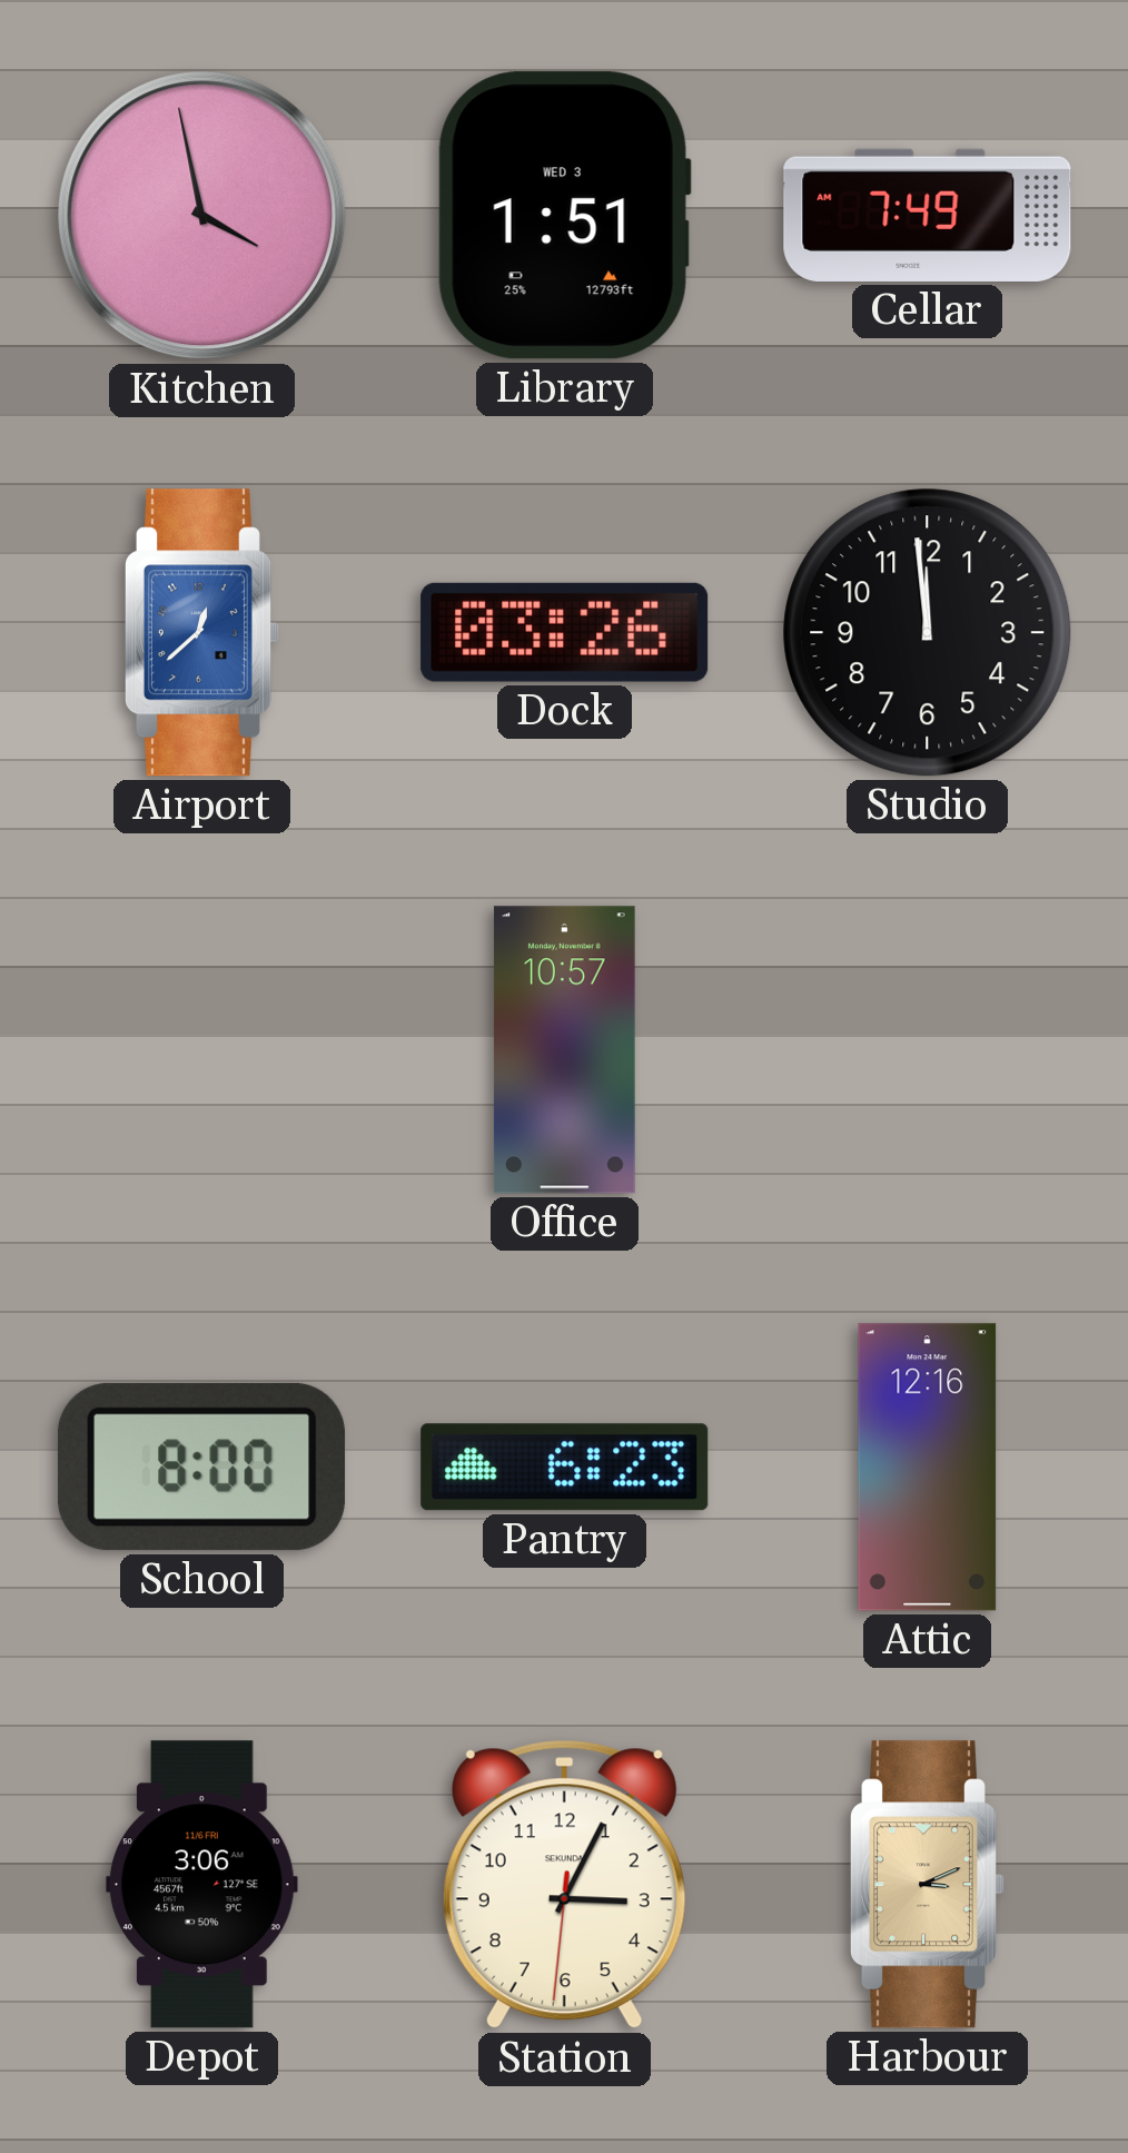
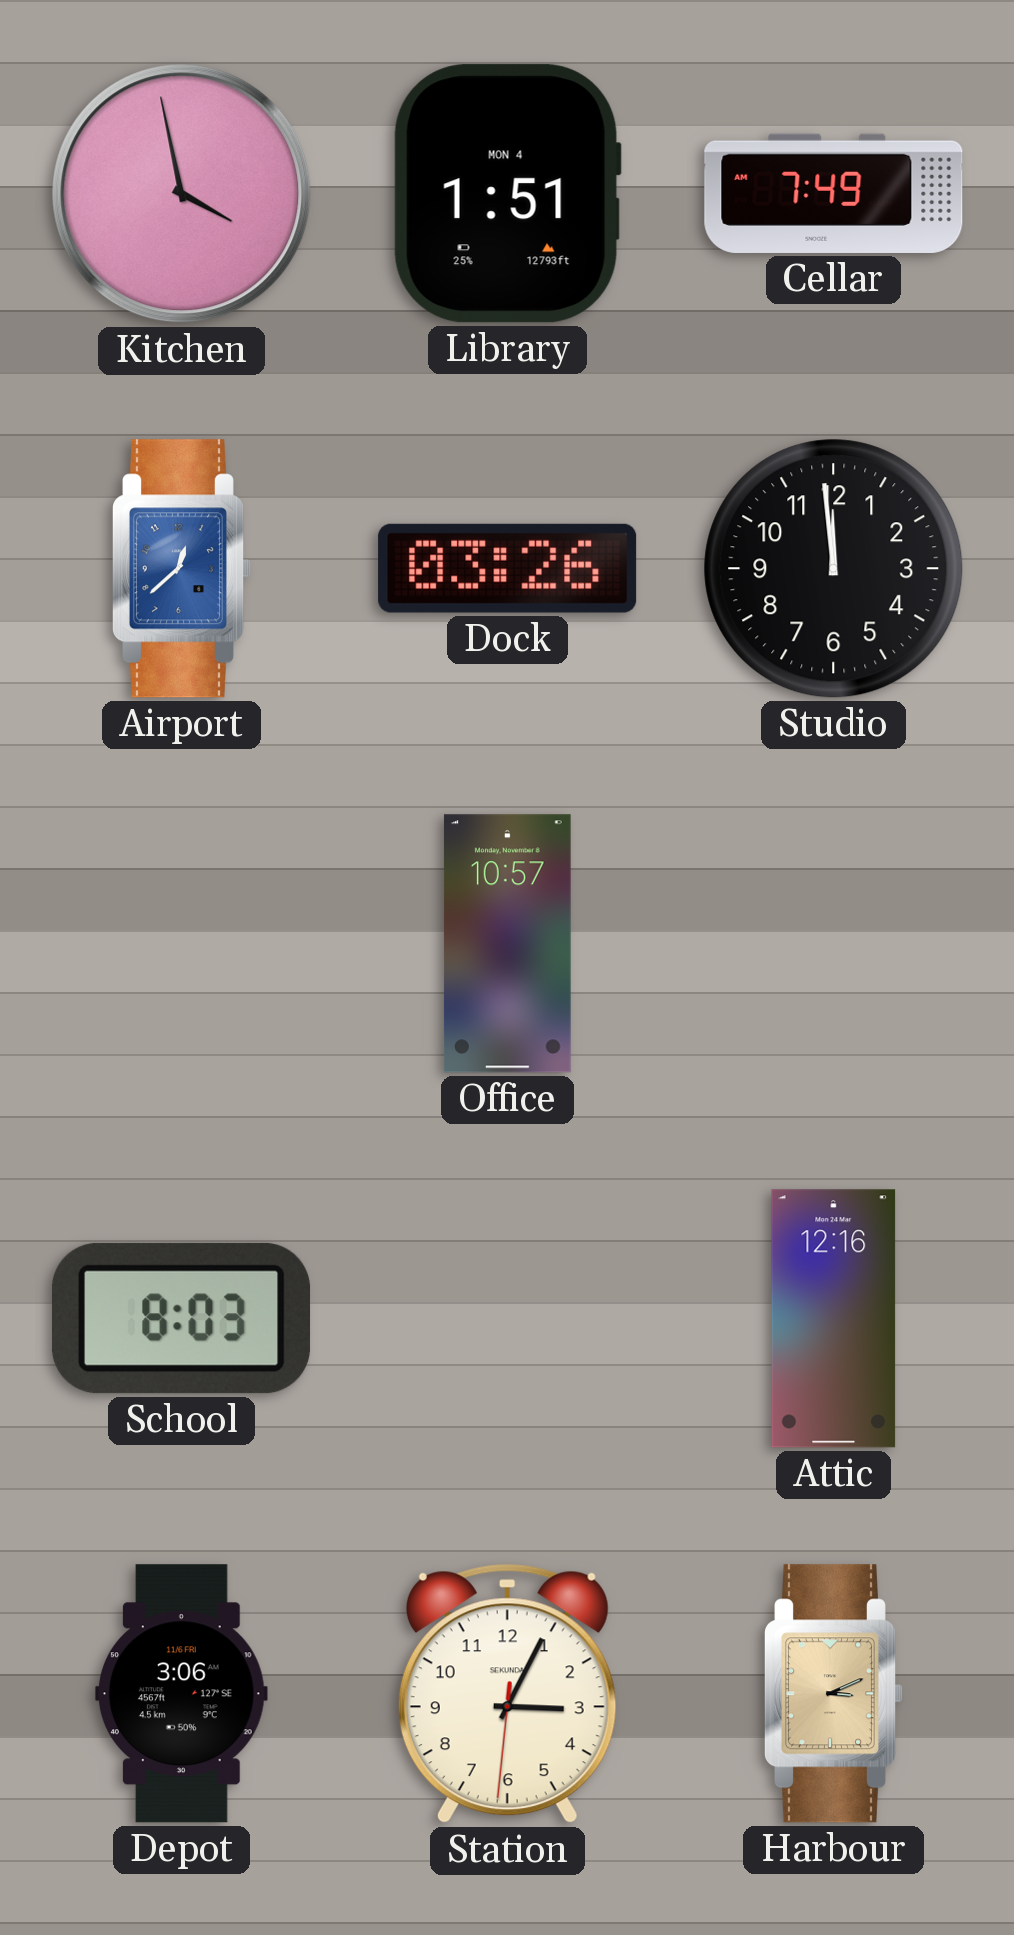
Library date: WED 3 -> MON 4
School: 8:00 -> 8:03
Pantry: 6:23 -> none
